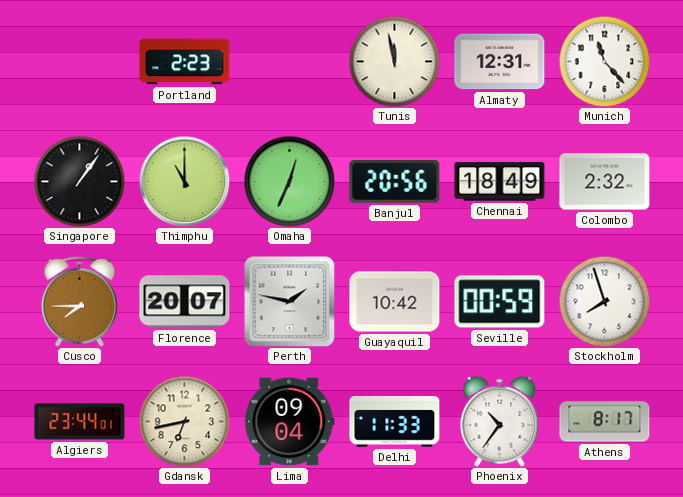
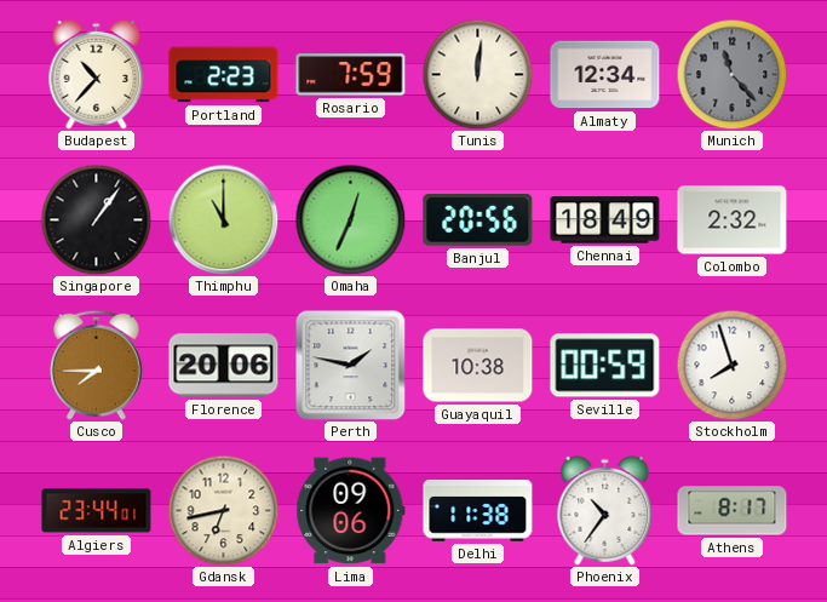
Budapest: none -> 10:37
Rosario: none -> 7:59
Tunis: 11:58 -> 12:01
Almaty: 12:31 -> 12:34
Munich dial: white -> grey
Florence: 20:07 -> 20:06
Guayaquil: 10:42 -> 10:38
Lima: 09:04 -> 09:06
Delhi: 11:33 -> 11:38
